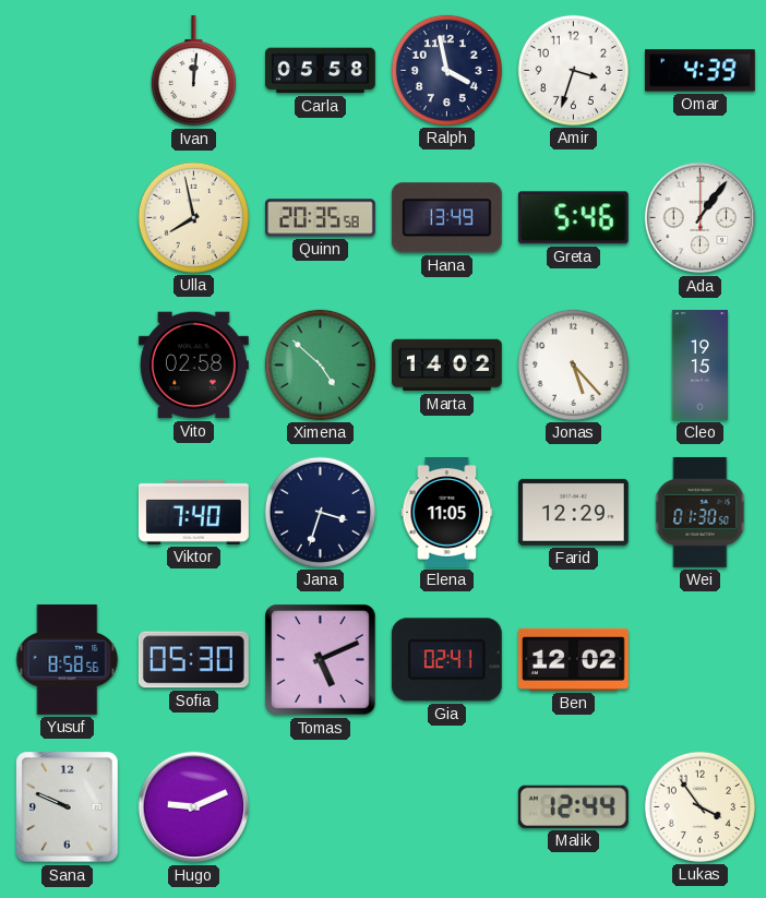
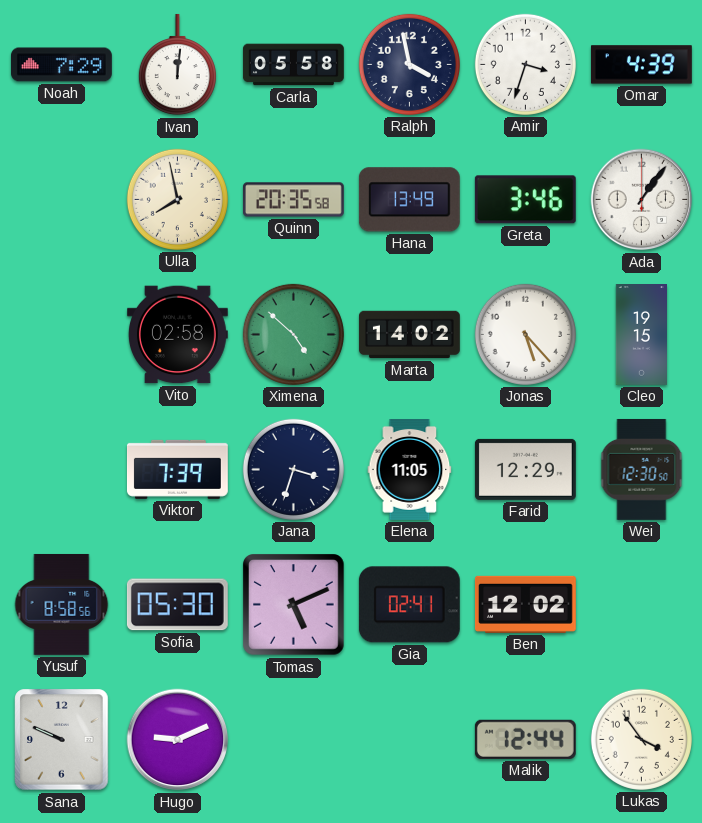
Noah: none -> 7:29
Greta: 5:46 -> 3:46
Viktor: 7:40 -> 7:39
Wei: 01:30 -> 12:30
